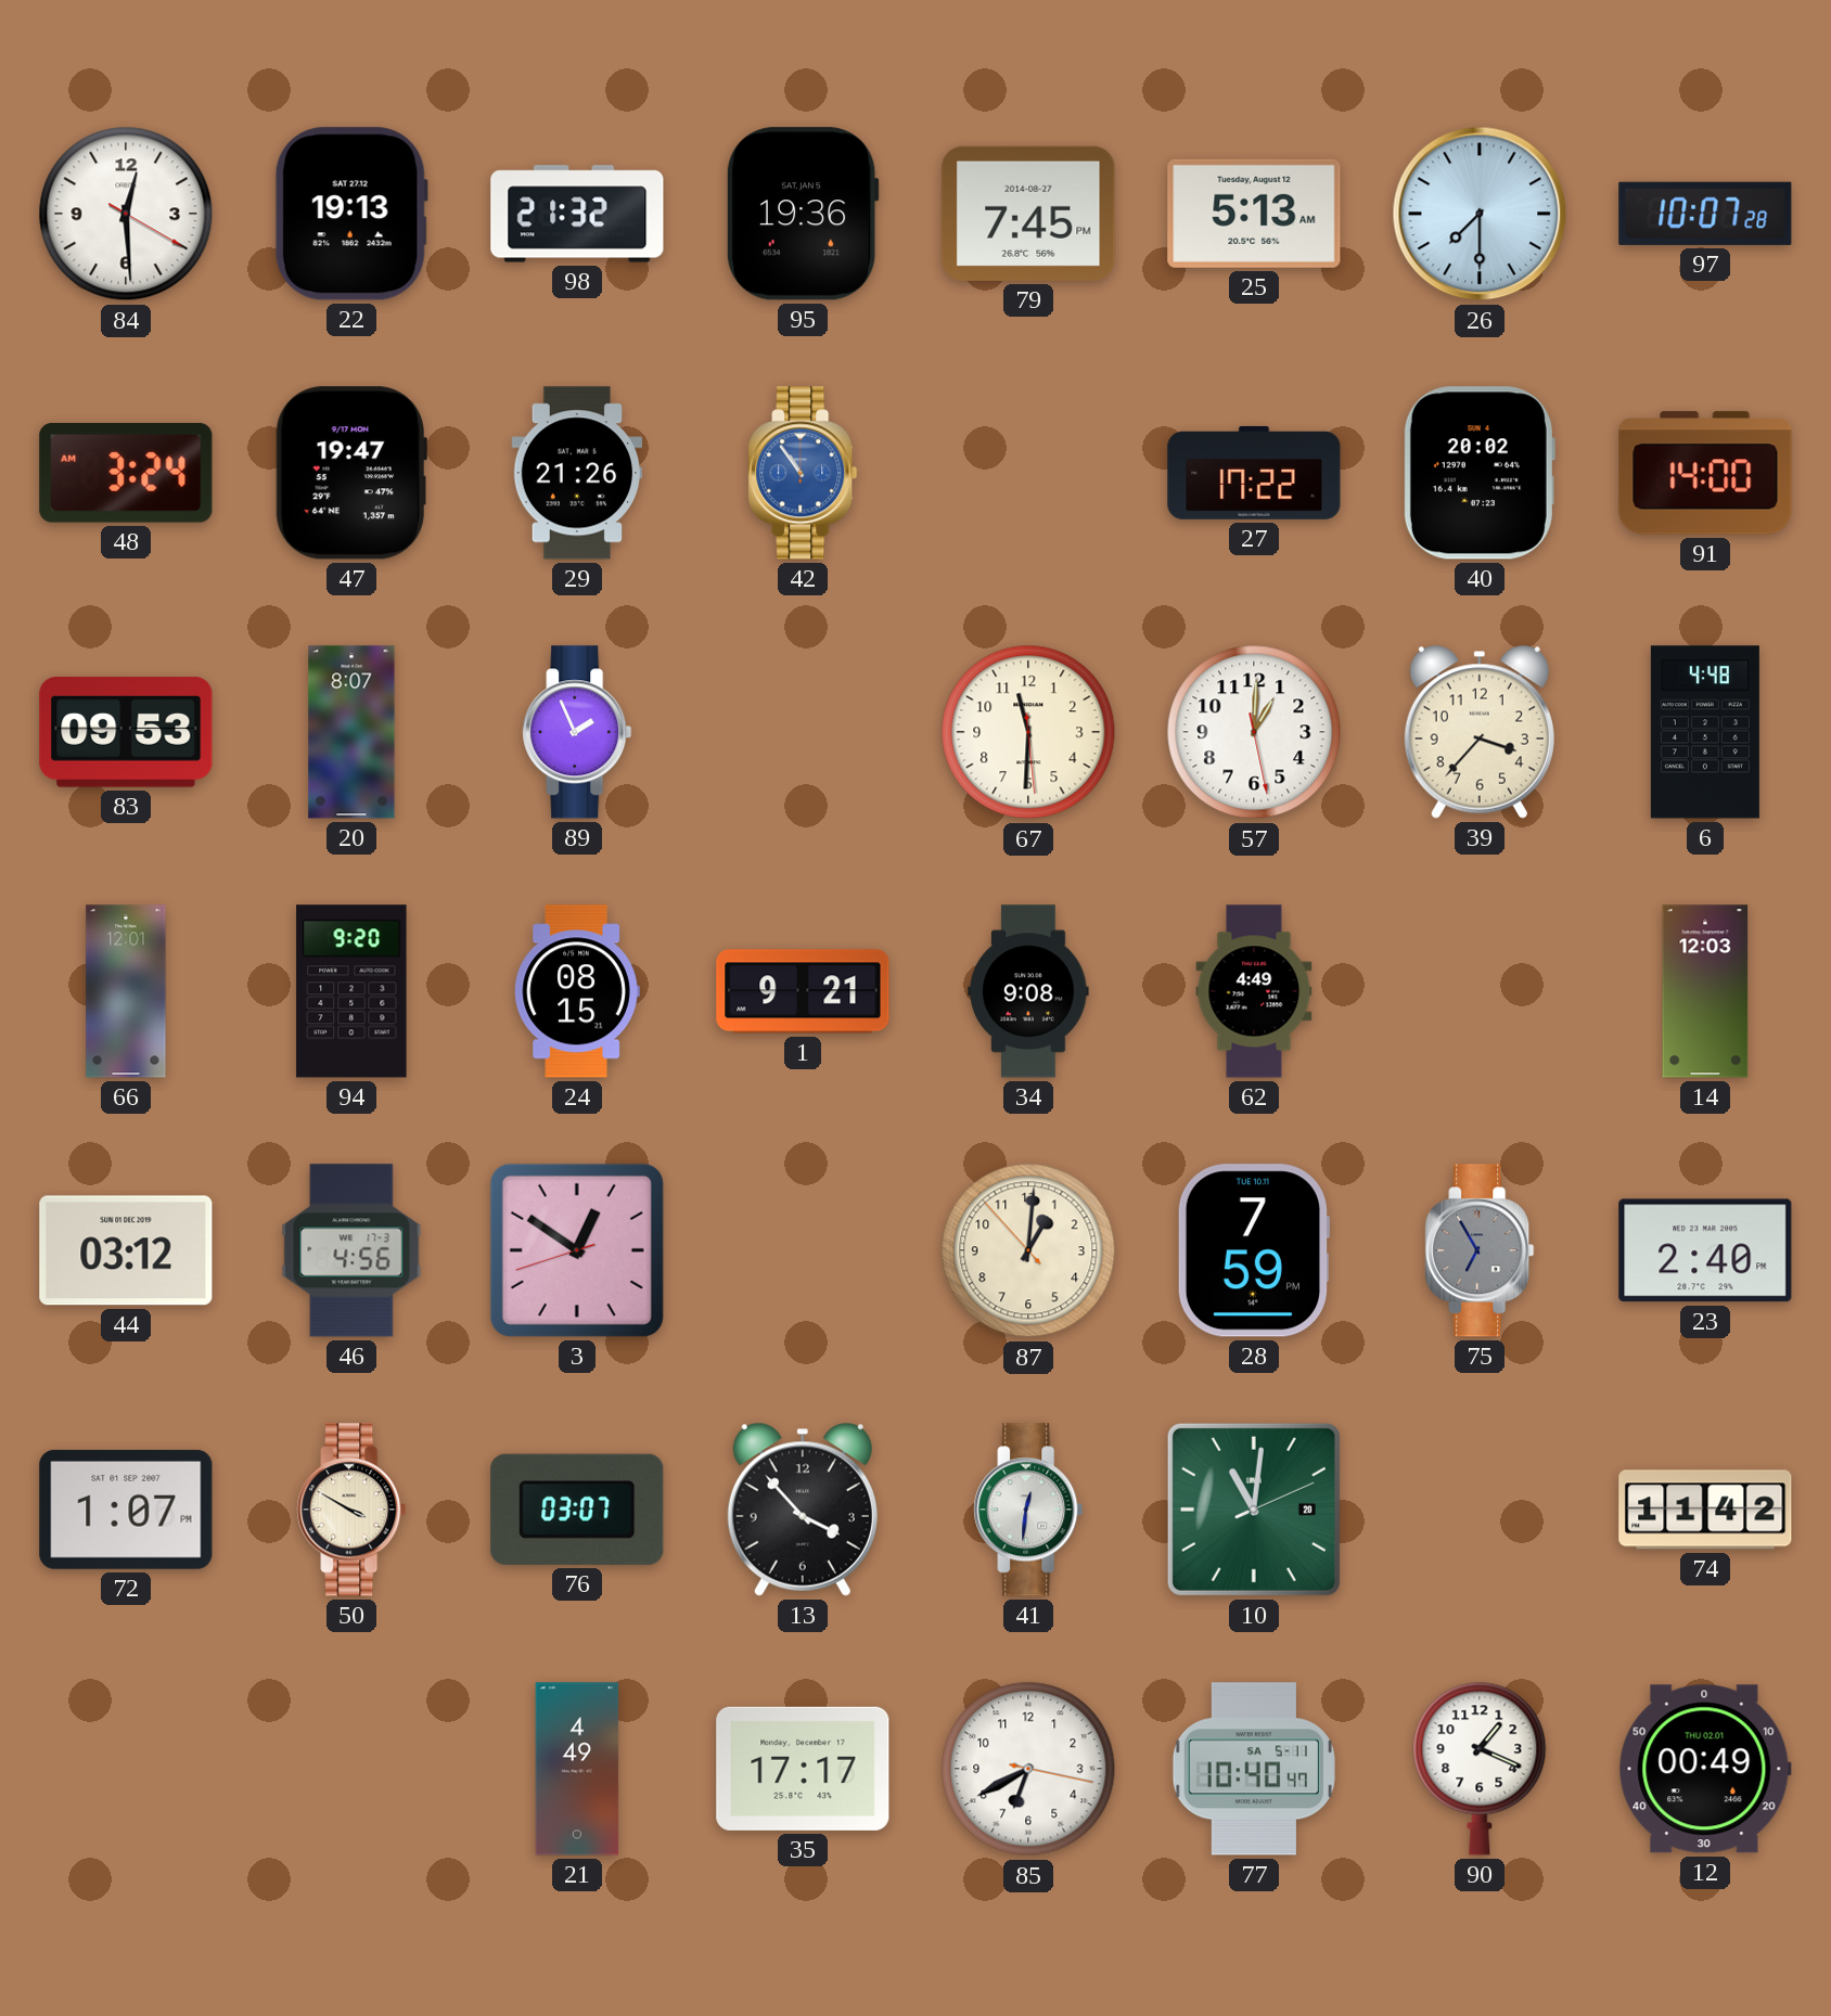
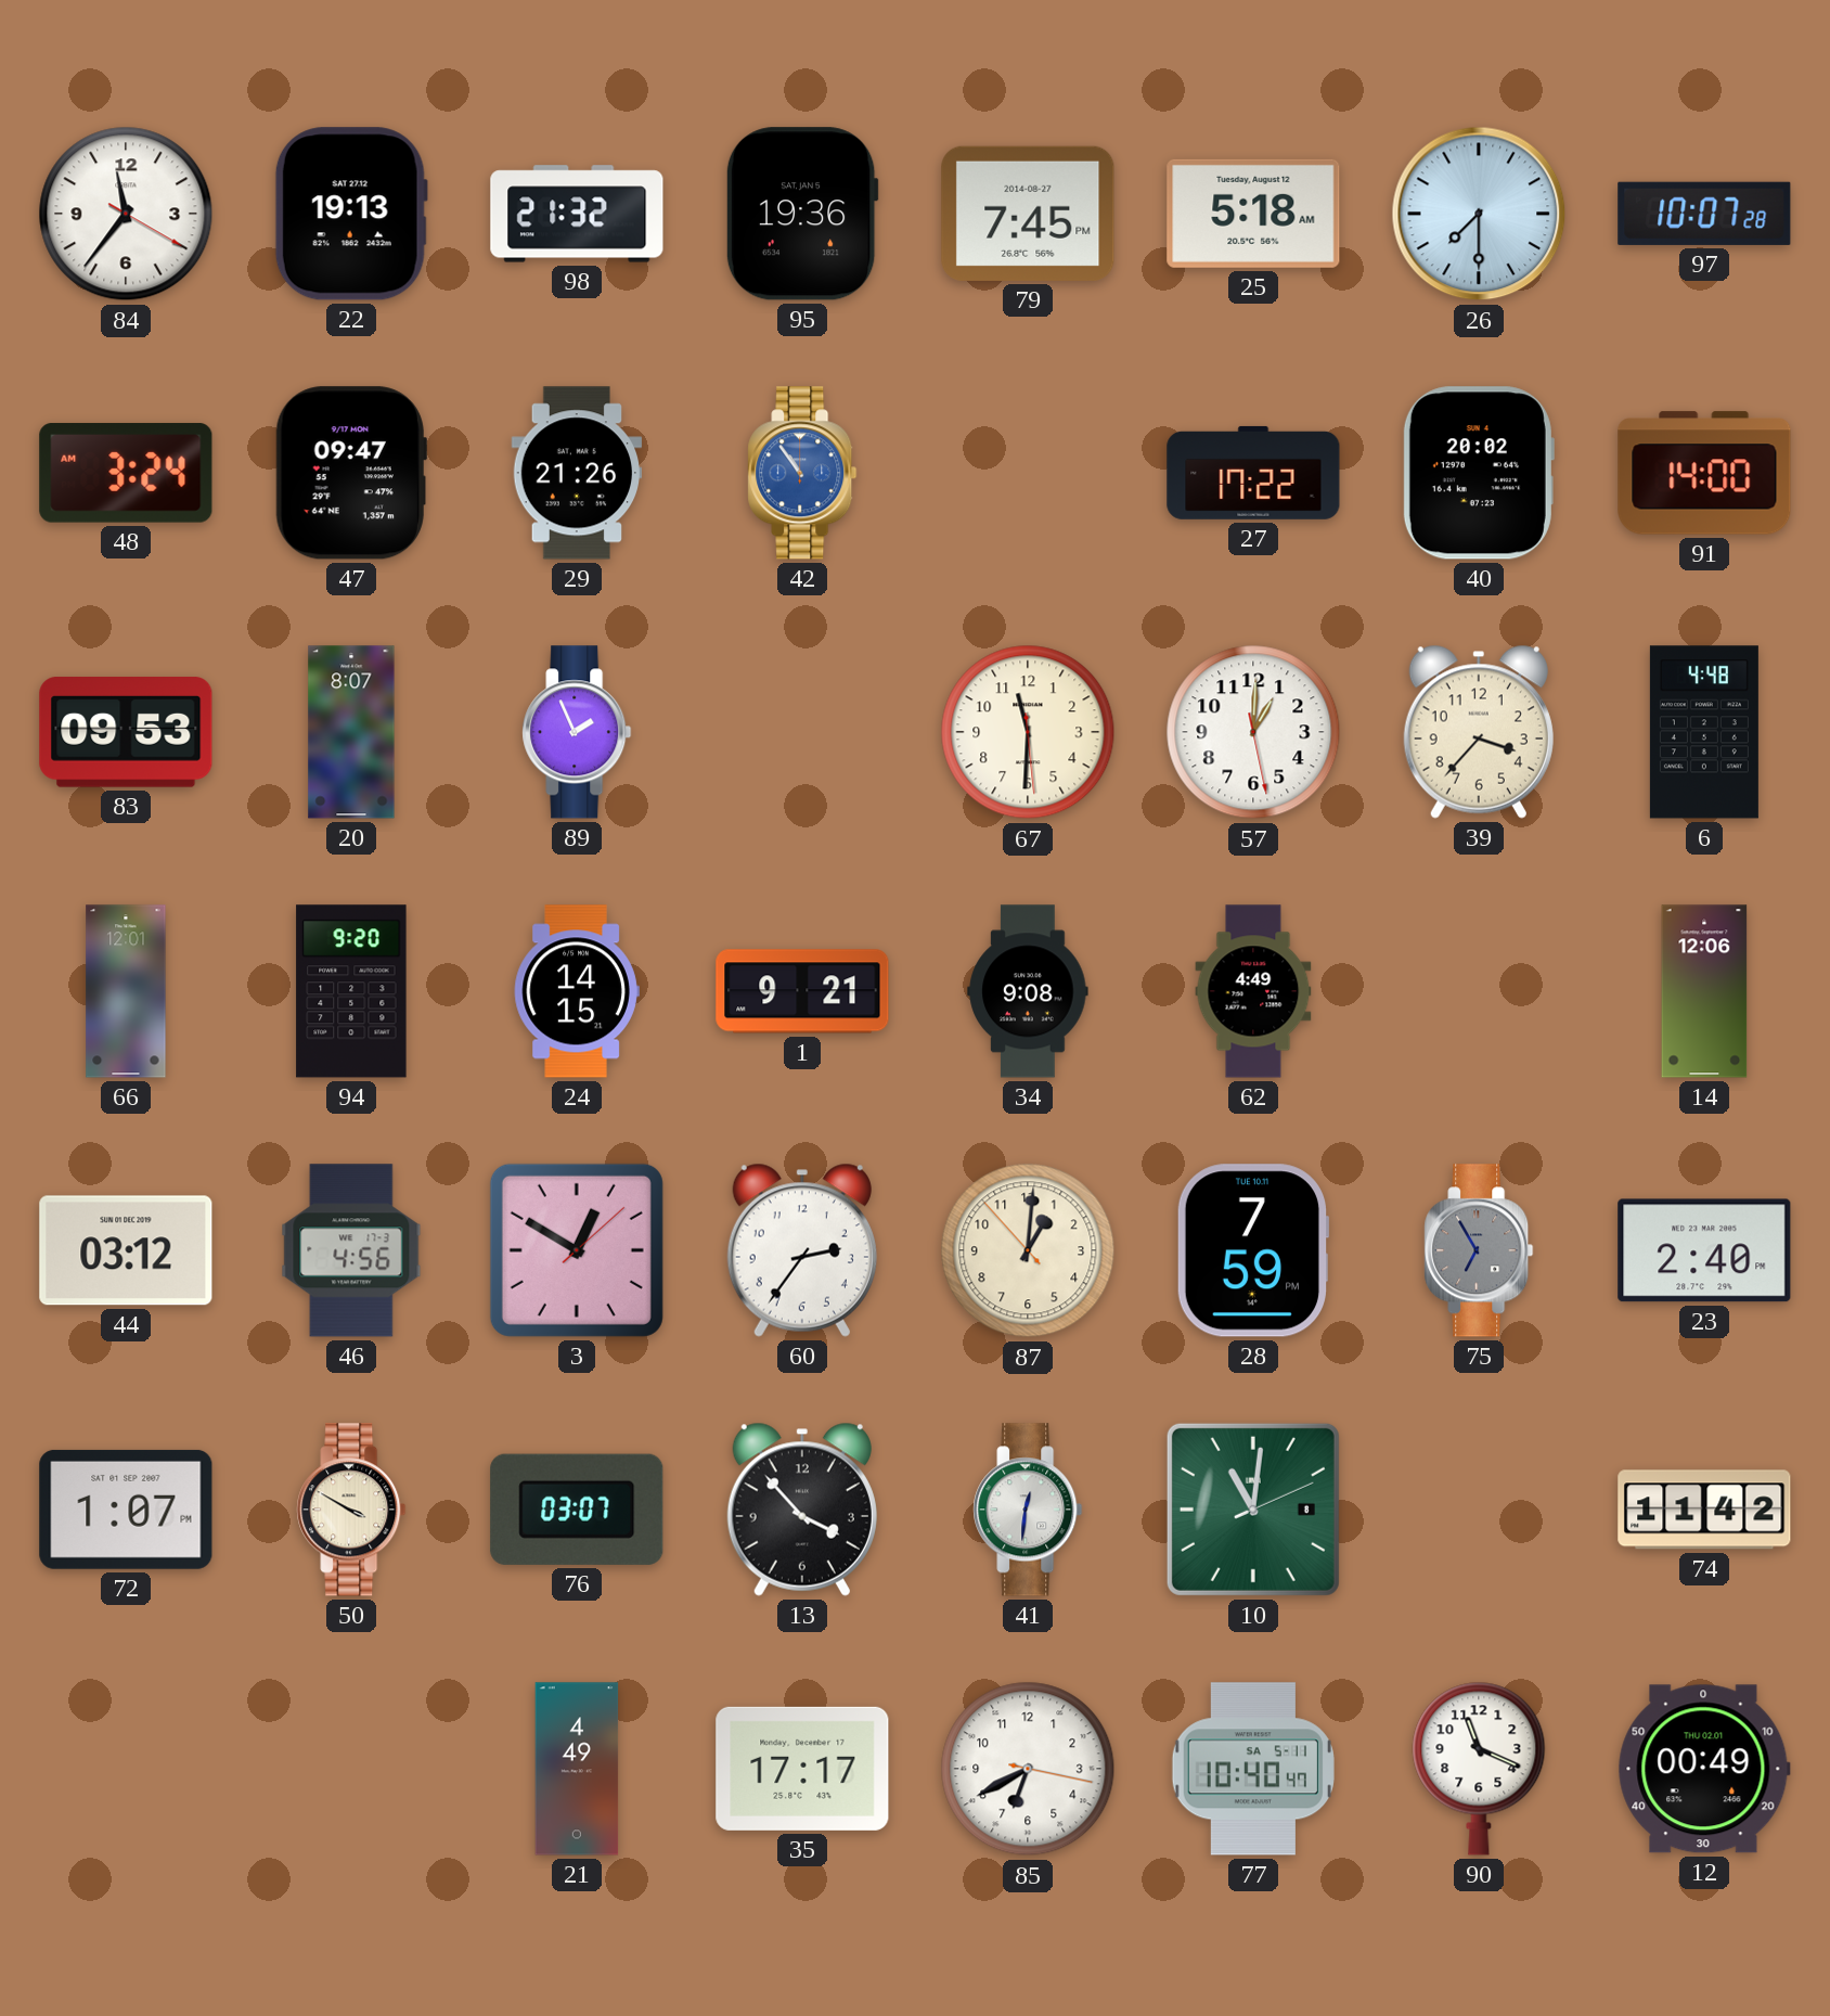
84: 12:29 -> 11:36
25: 5:13 -> 5:18
47: 19:47 -> 09:47
24: 08:15 -> 14:15
14: 12:03 -> 12:06
3: 12:50:42 -> 12:50:08
60: none -> 2:36
10 date: 20 -> 8
90: 1:19 -> 11:19
